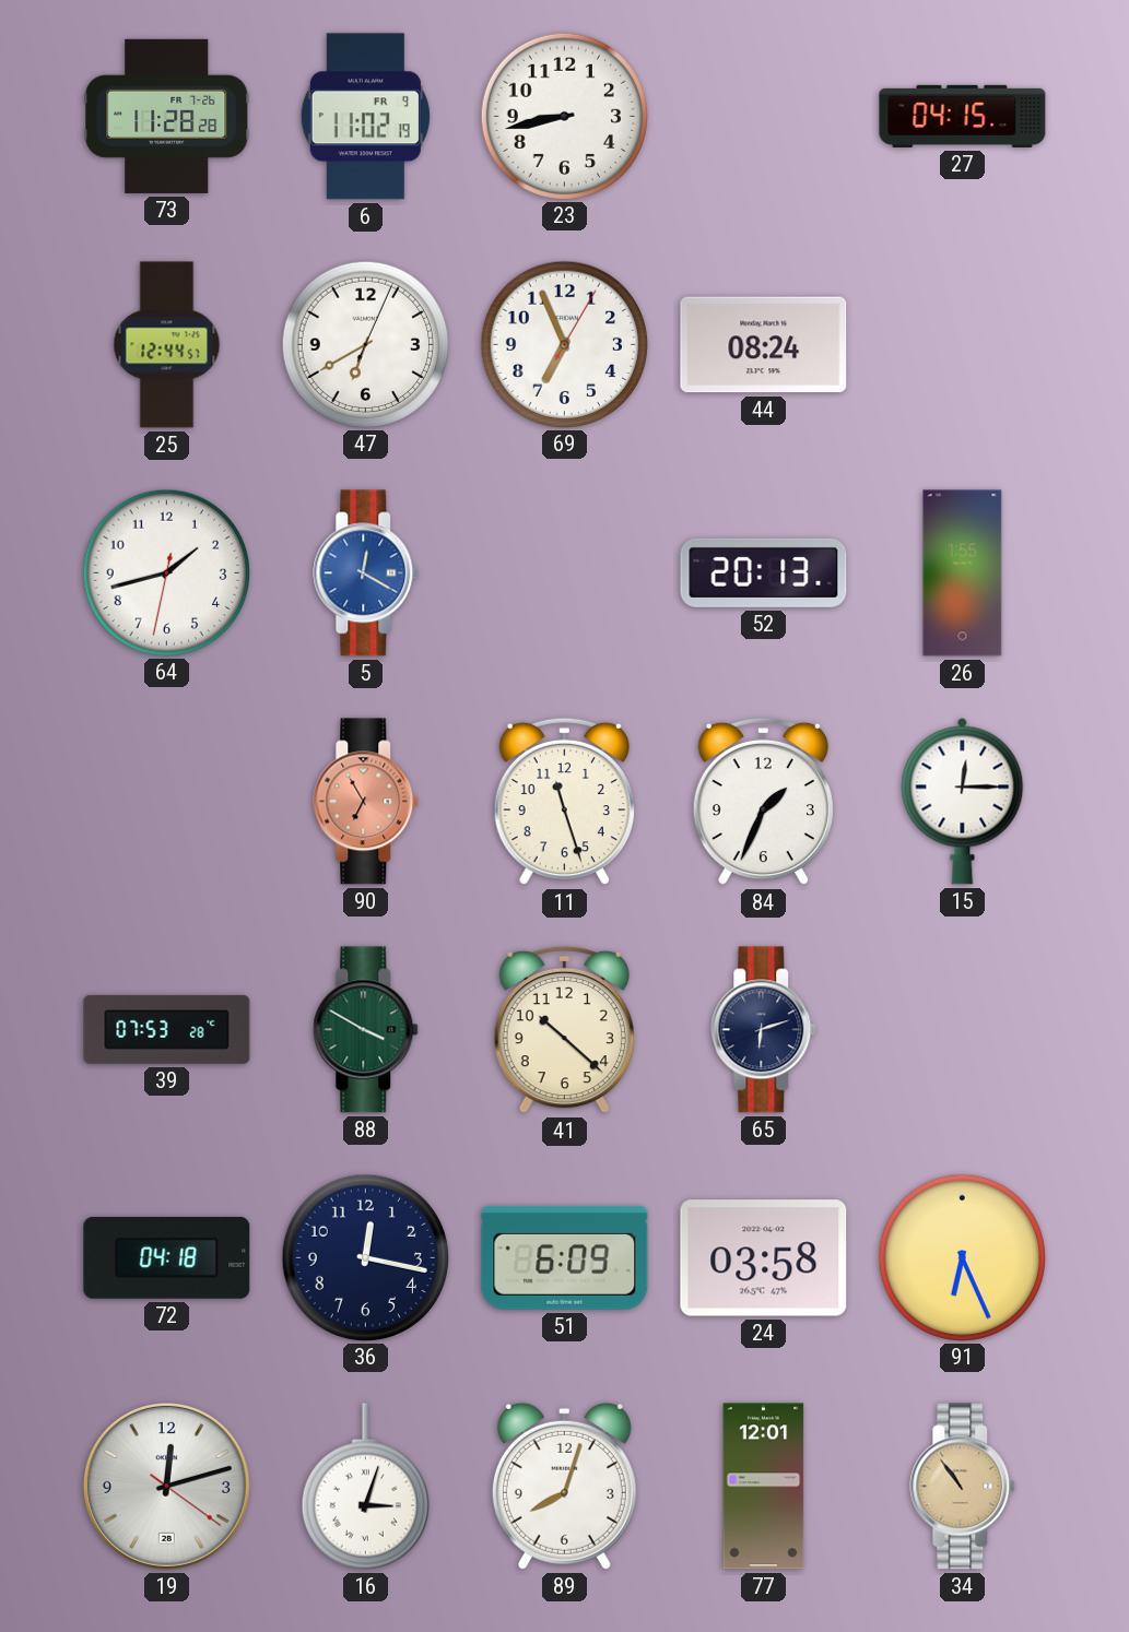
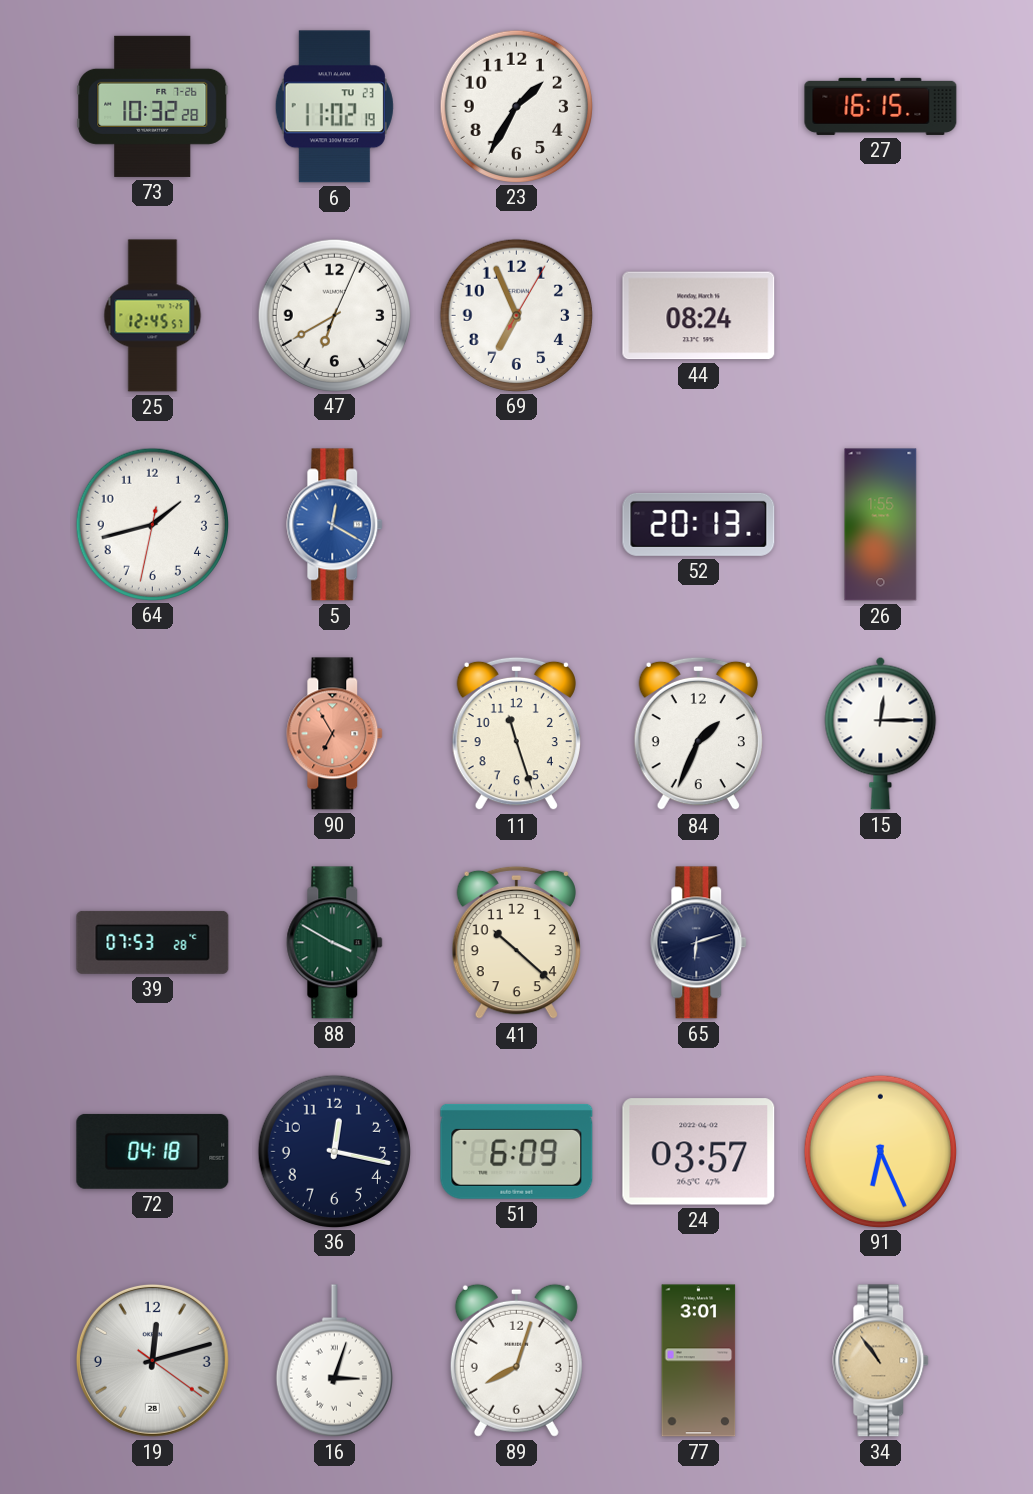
73: 11:28 -> 10:32
6 date: FR 9 -> TU 23
23: 8:43 -> 1:35
27: 04:15 -> 16:15
25: 12:44 -> 12:45
24: 03:58 -> 03:57
77: 12:01 -> 3:01
